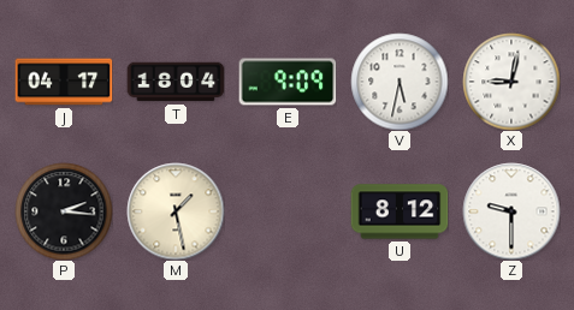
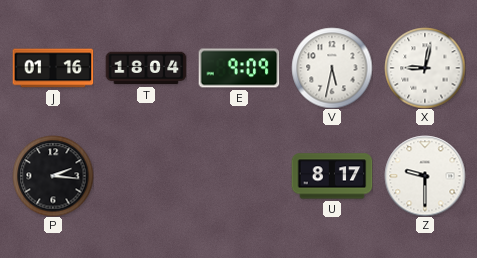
J: 04:17 -> 01:16
M: 1:28 -> none
U: 8:12 -> 8:17
